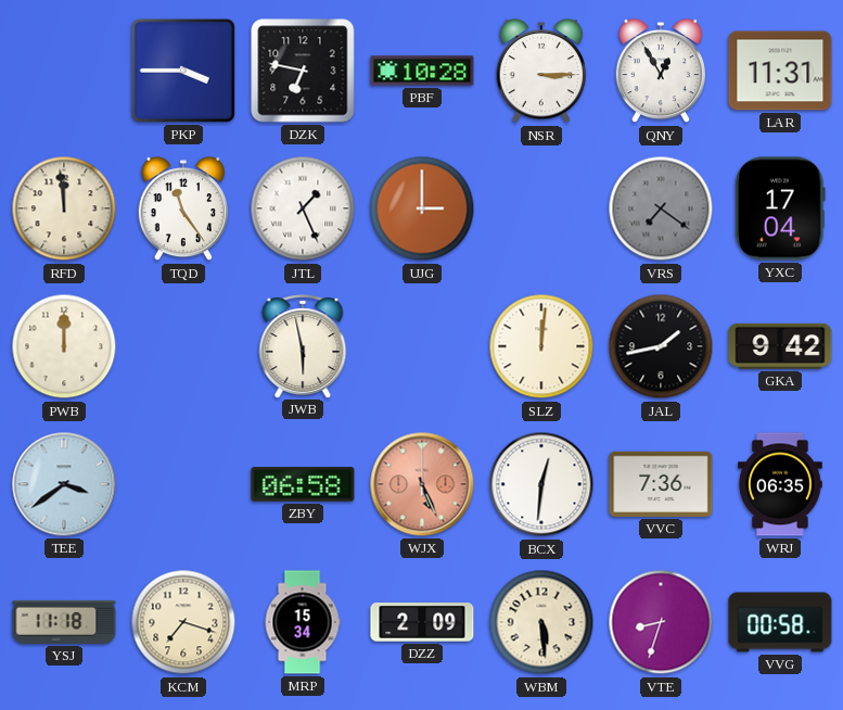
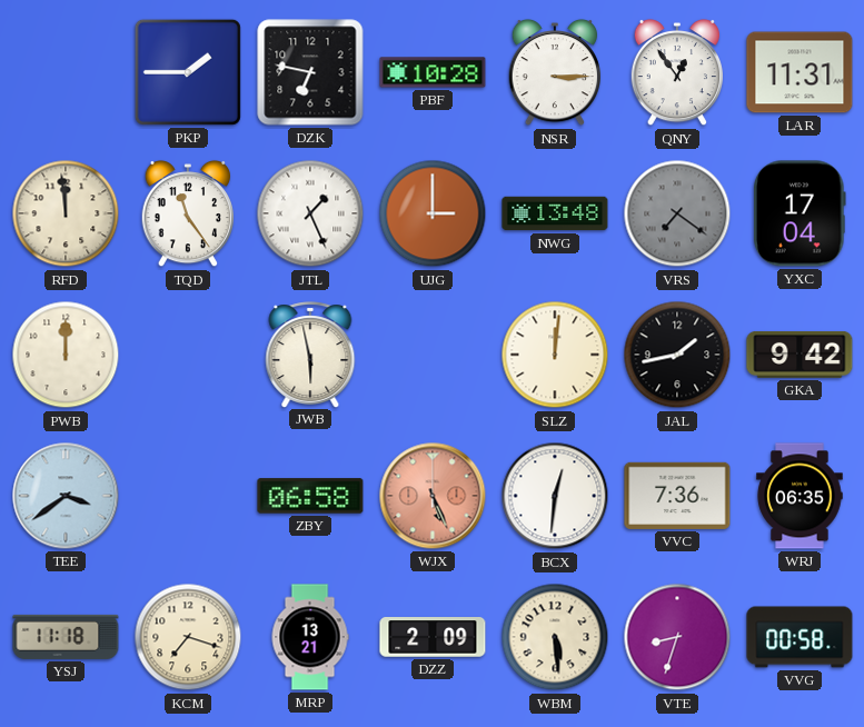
PKP: 3:45 -> 1:45
QNY: 12:55 -> 12:54
NWG: none -> 13:48
MRP: 15:34 -> 13:21
